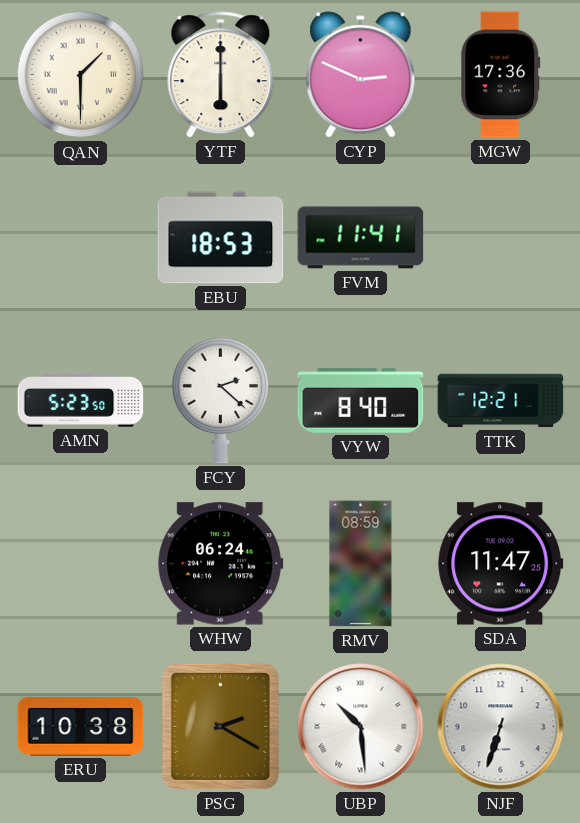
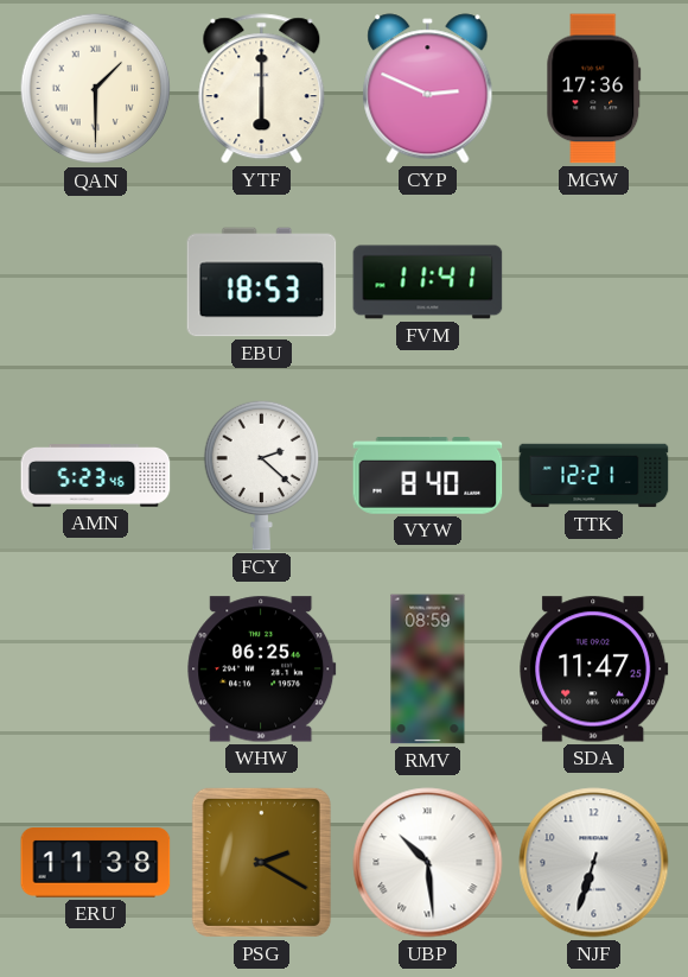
AMN: 5:23:50 -> 5:23:46
WHW: 06:24 -> 06:25
ERU: 10:38 -> 11:38
